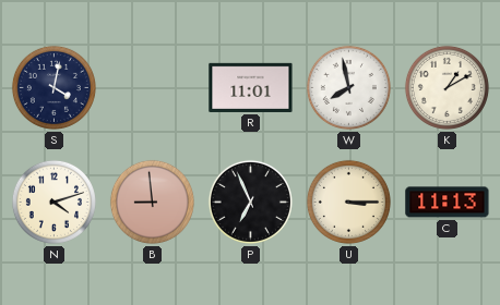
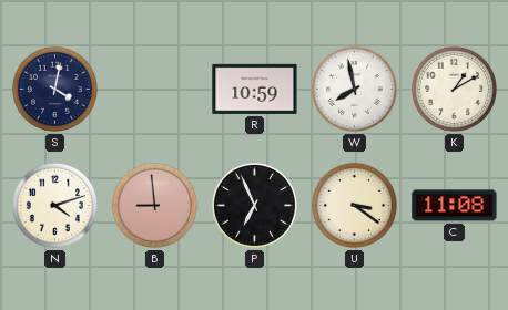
R: 11:01 -> 10:59
U: 3:15 -> 3:21
C: 11:13 -> 11:08
